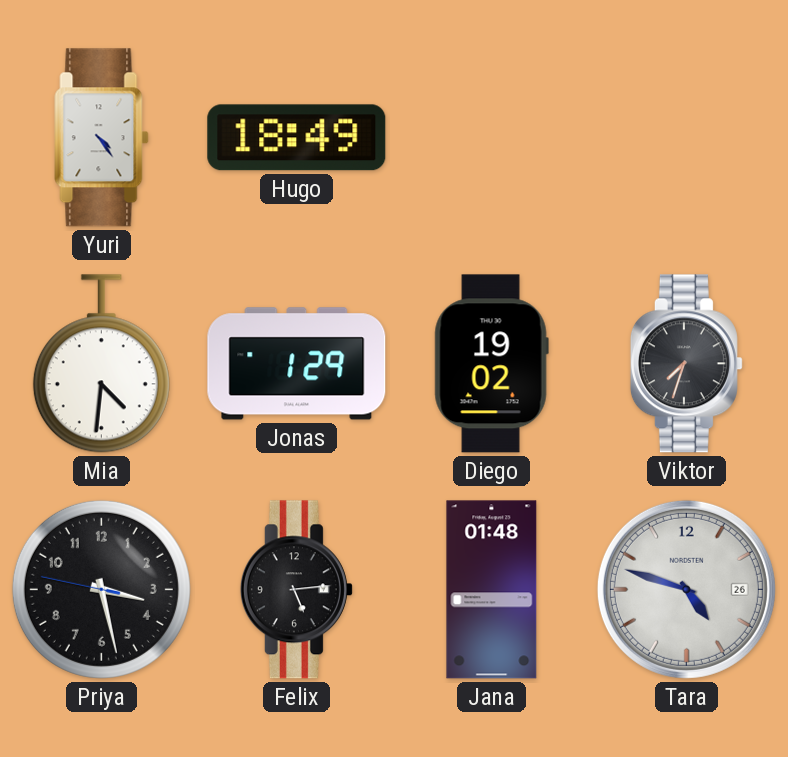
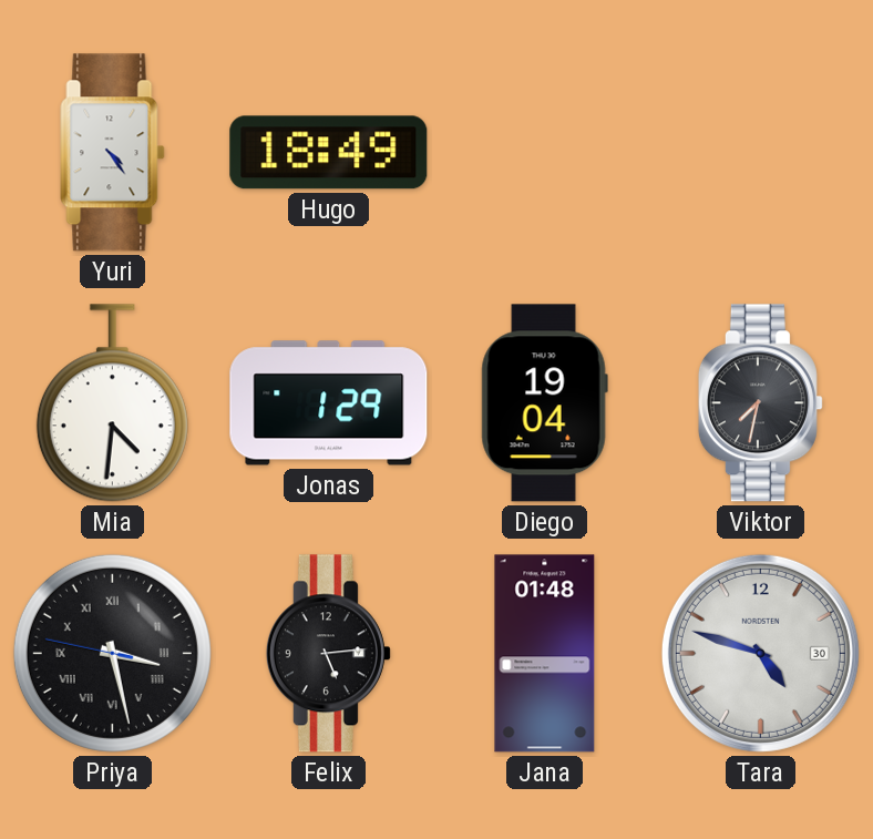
Diego: 19:02 -> 19:04
Viktor: 7:33 -> 7:32
Priya numerals: Arabic -> Roman
Tara date: 26 -> 30
